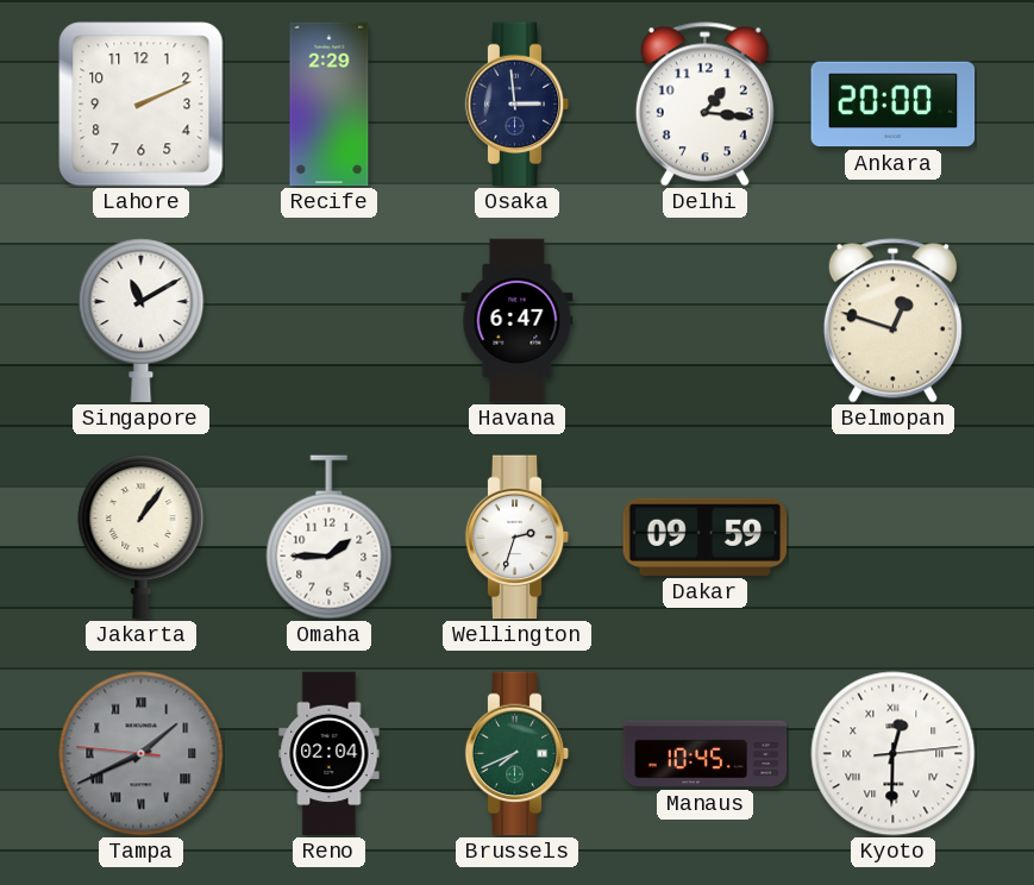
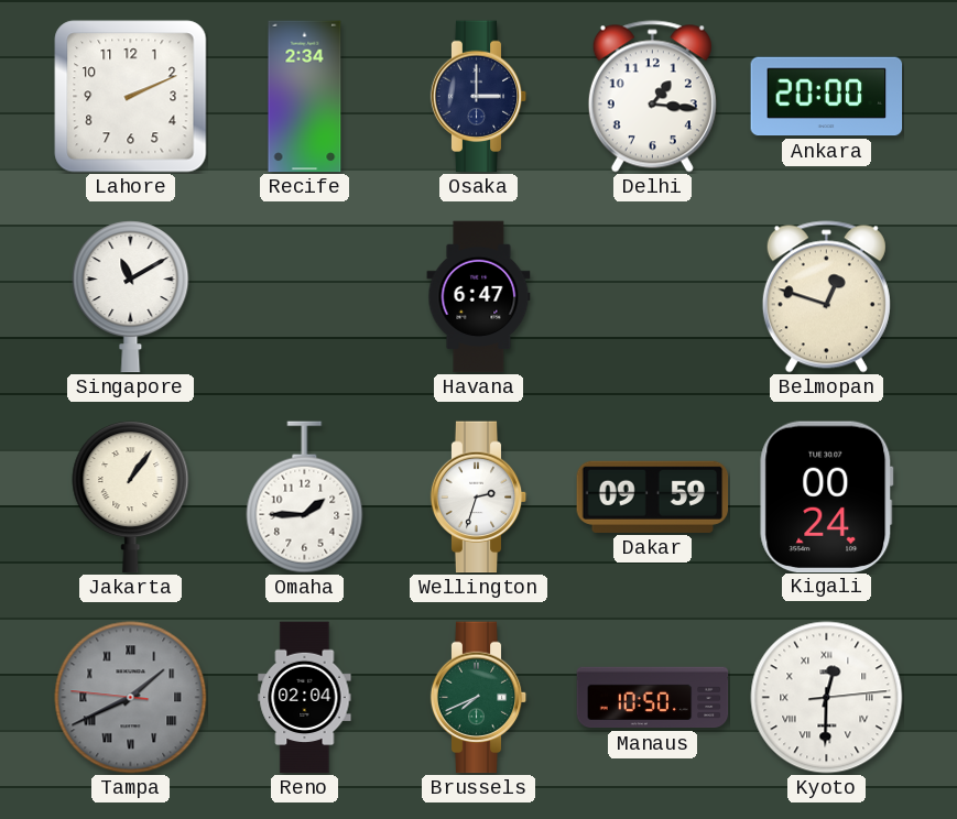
Recife: 2:29 -> 2:34
Osaka: 2:59 -> 3:00
Kigali: none -> 00:24
Manaus: 10:45 -> 10:50
